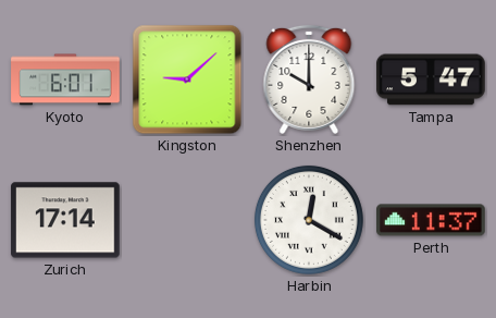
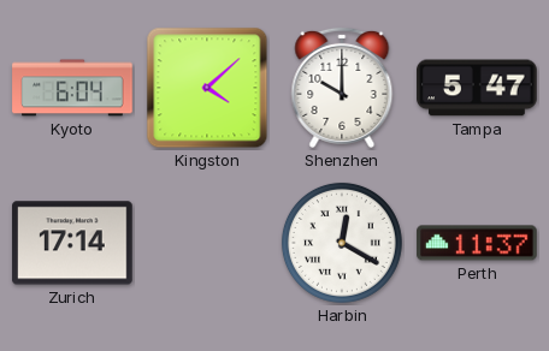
Kyoto: 6:01 -> 6:04
Kingston: 9:08 -> 4:08
